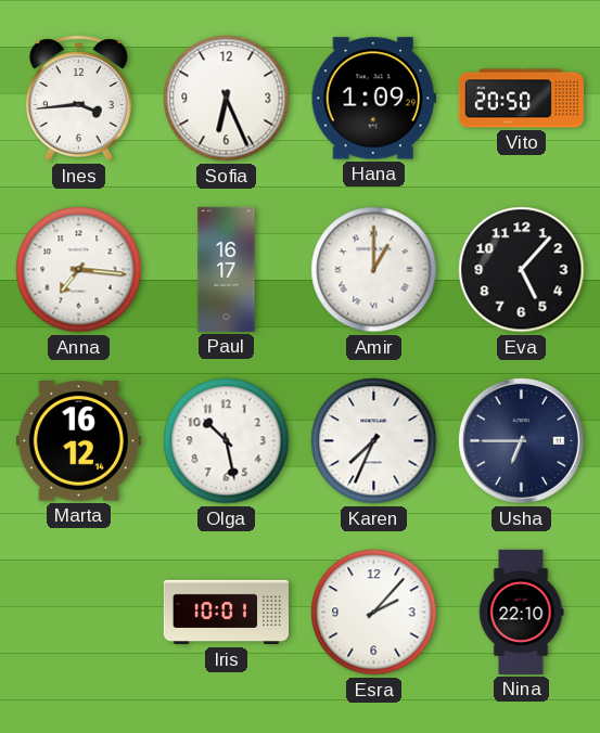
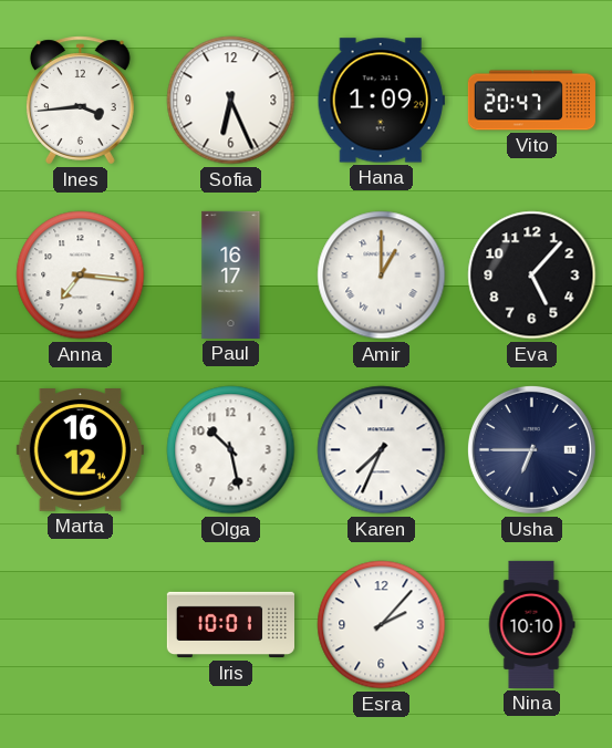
Vito: 20:50 -> 20:47
Nina: 22:10 -> 10:10
